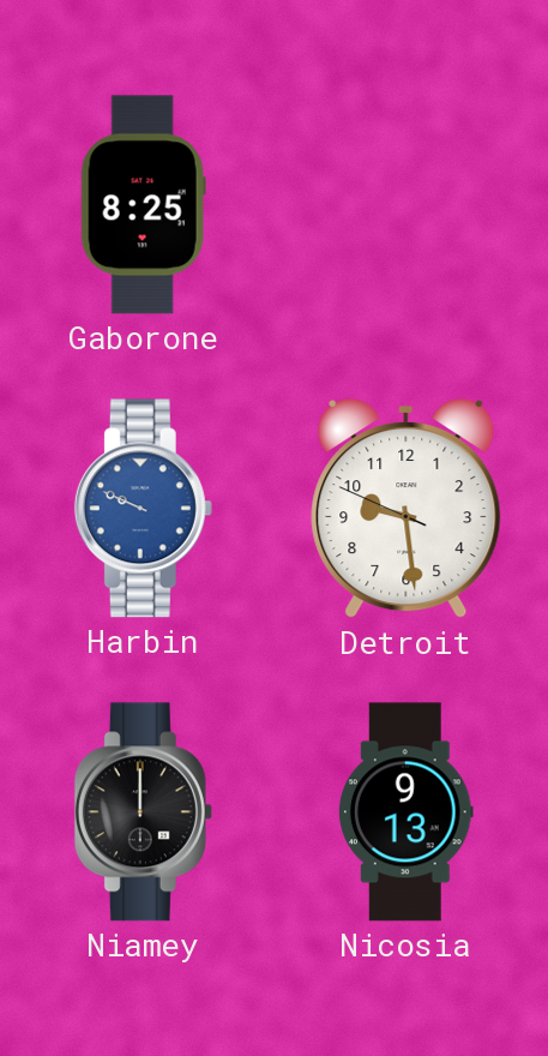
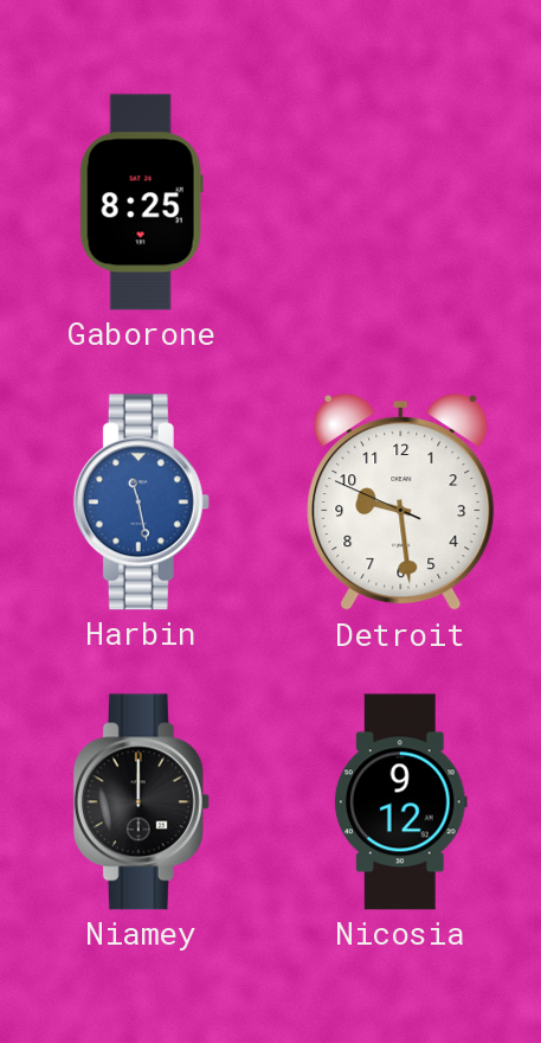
Harbin: 9:49 -> 11:28
Nicosia: 9:13 -> 9:12
